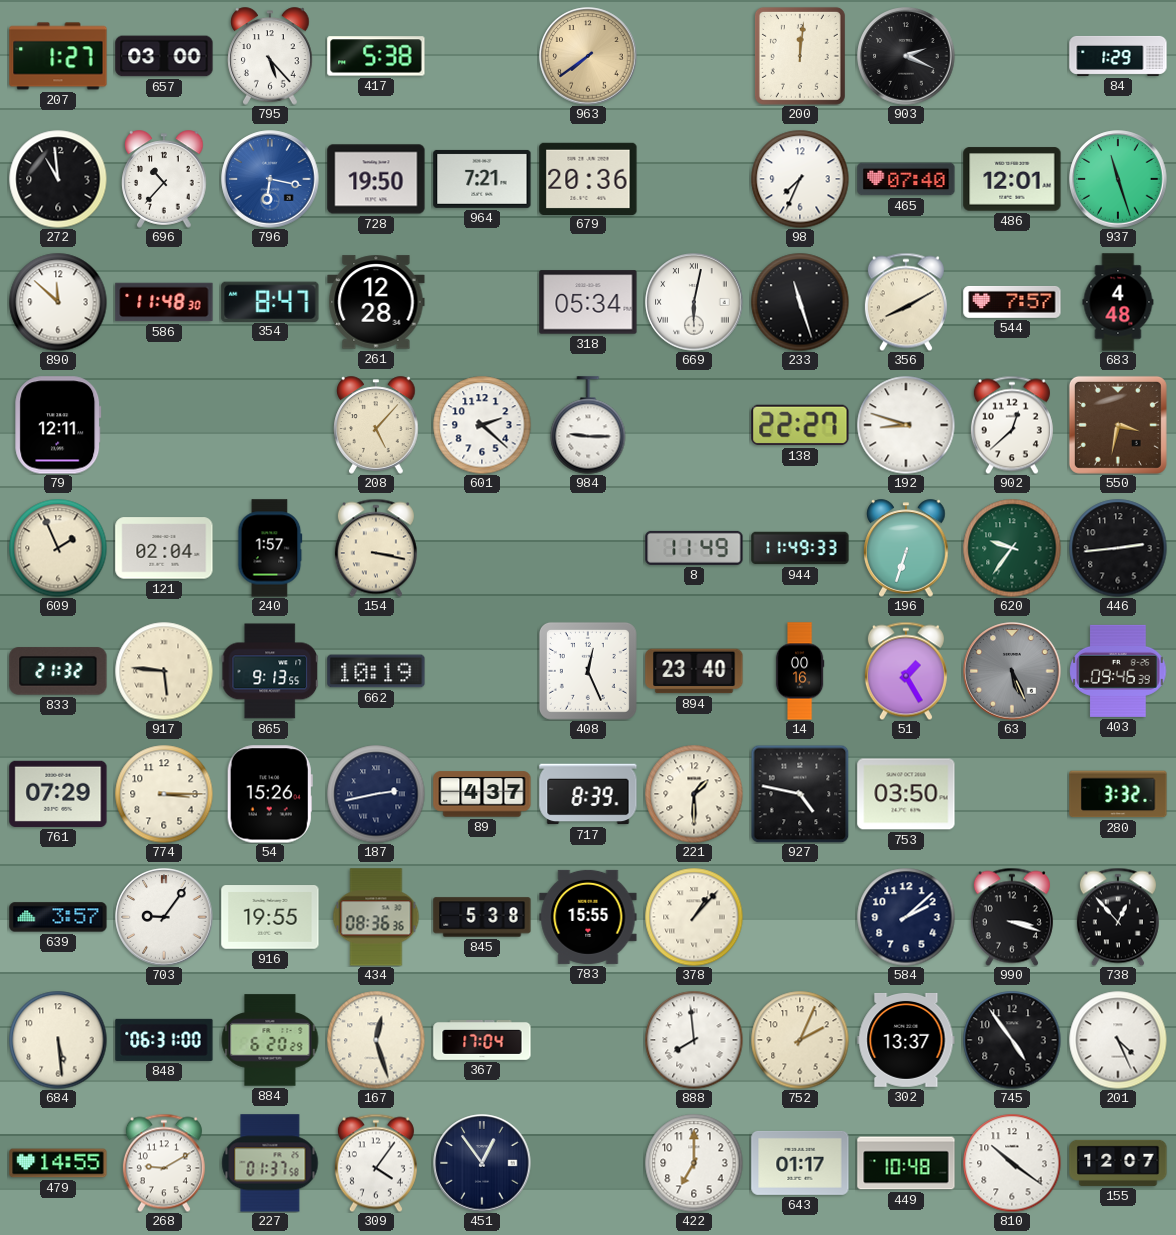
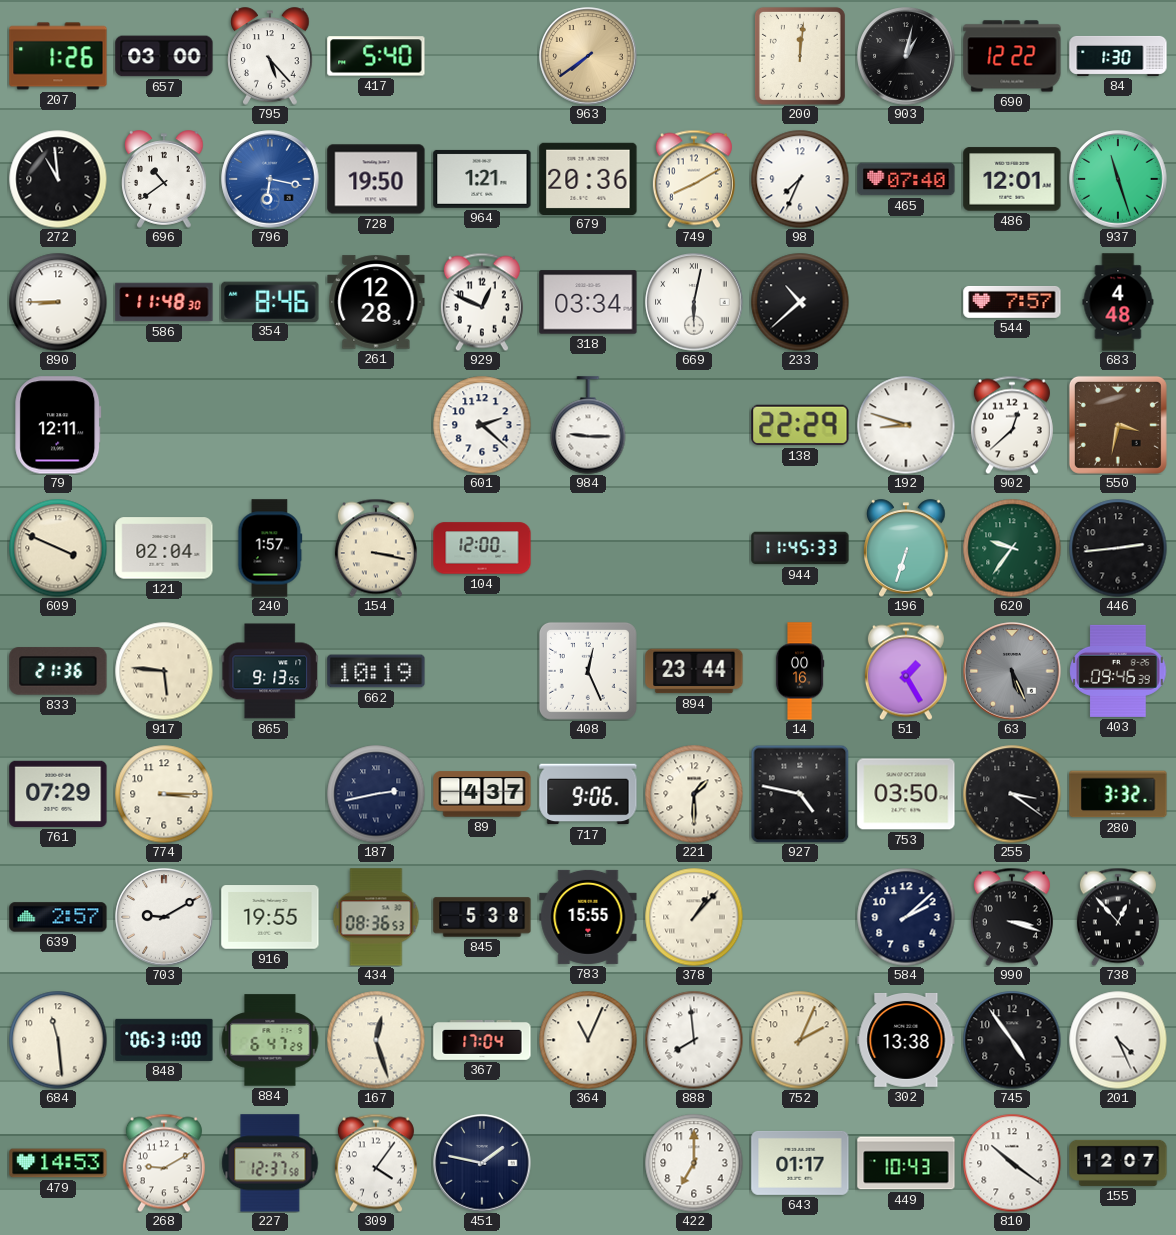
207: 1:27 -> 1:26
417: 5:38 -> 5:40
903: 2:19 -> 1:02
690: none -> 12:22
84: 1:29 -> 1:30
696: 10:37 -> 10:39
964: 7:21 -> 1:21
749: none -> 8:10
890: 11:52 -> 8:45
354: 8:47 -> 8:46
929: none -> 12:49
318: 05:34 -> 03:34
233: 11:27 -> 10:38
356: 8:10 -> none
208: 5:07 -> none
138: 22:27 -> 22:29
609: 1:56 -> 3:49
104: none -> 12:00
8: 11:49 -> none
944: 11:49 -> 11:45
833: 21:32 -> 21:36
894: 23:40 -> 23:44
54: 15:26 -> none
717: 8:39 -> 9:06
255: none -> 3:21
639: 3:57 -> 2:57
703: 9:06 -> 9:10
434: 08:36:36 -> 08:36:53
684: 5:29 -> 11:29
884: 6:20 -> 6:47
364: none -> 11:04
302: 13:37 -> 13:38
479: 14:55 -> 14:53
227: 01:37 -> 12:37
451: 12:54 -> 1:47
449: 10:48 -> 10:43
